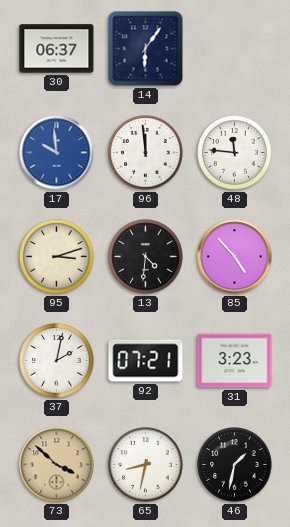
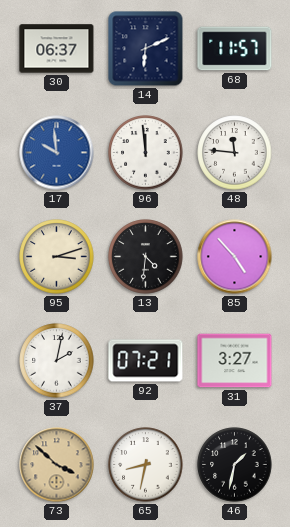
14: 6:06 -> 6:11
68: none -> 11:57
31: 3:23 -> 3:27
